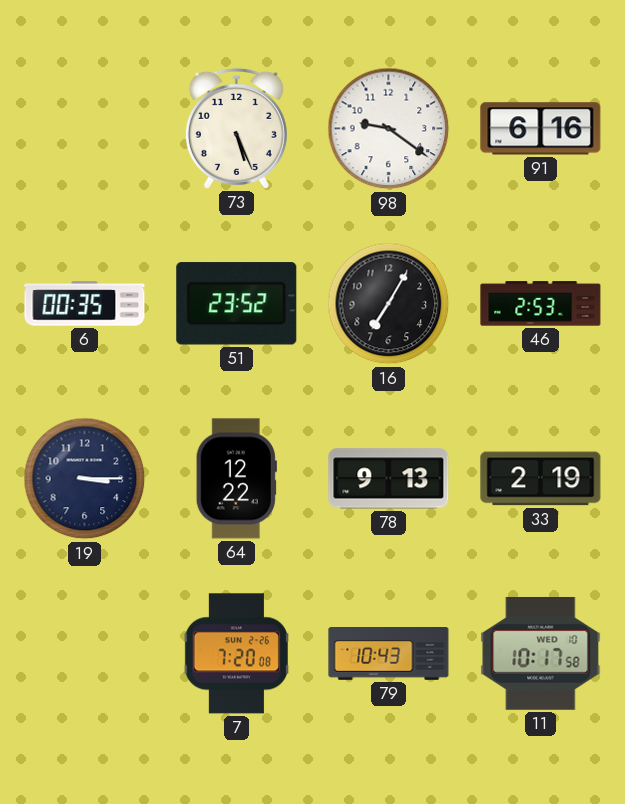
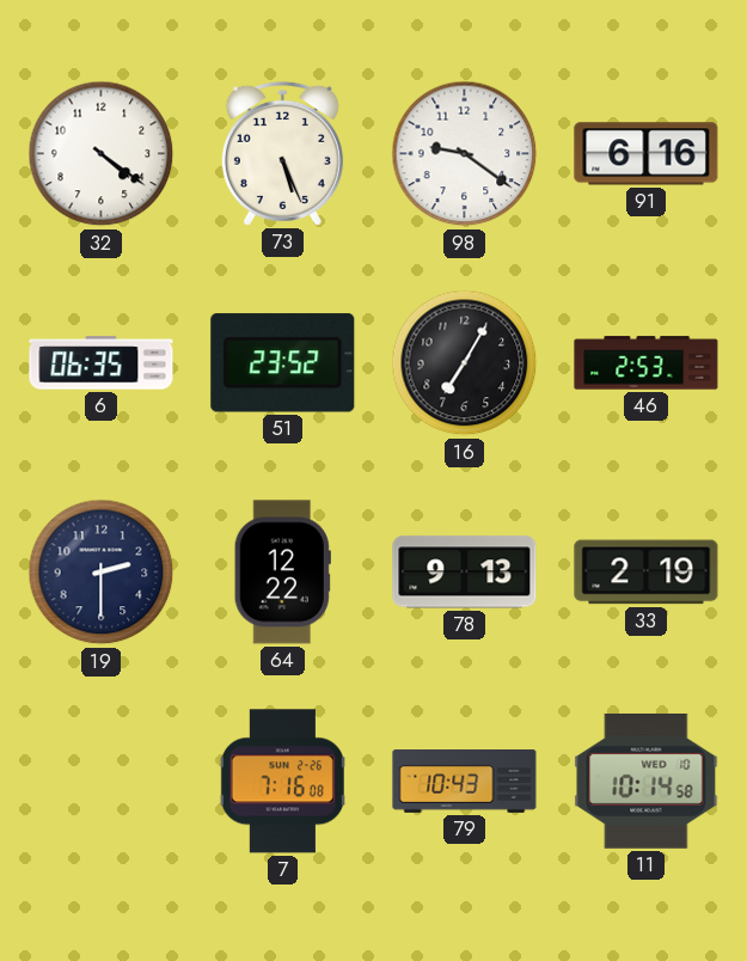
32: none -> 4:21
6: 00:35 -> 06:35
19: 3:15 -> 2:30
7: 7:20 -> 7:16
11: 10:17 -> 10:14
